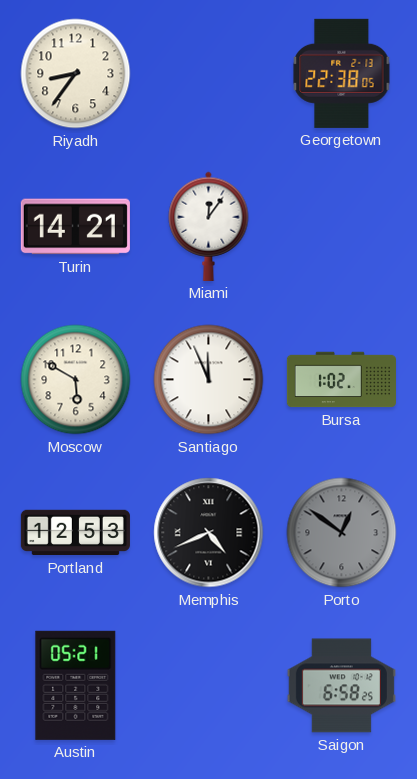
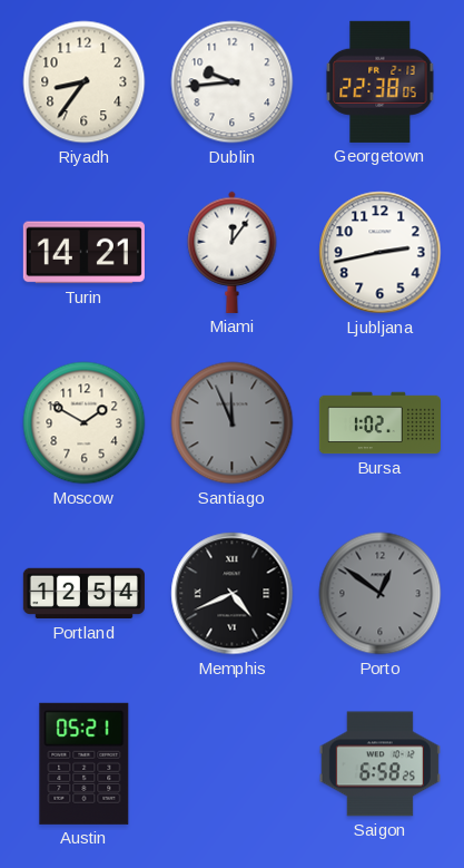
Dublin: none -> 9:44
Ljubljana: none -> 2:43
Moscow: 5:50 -> 1:50
Santiago dial: white -> grey
Portland: 12:53 -> 12:54
